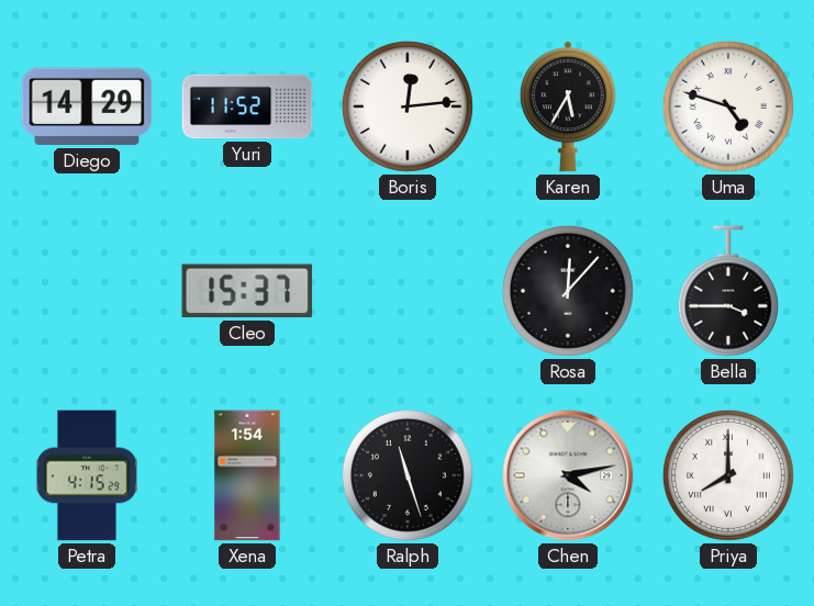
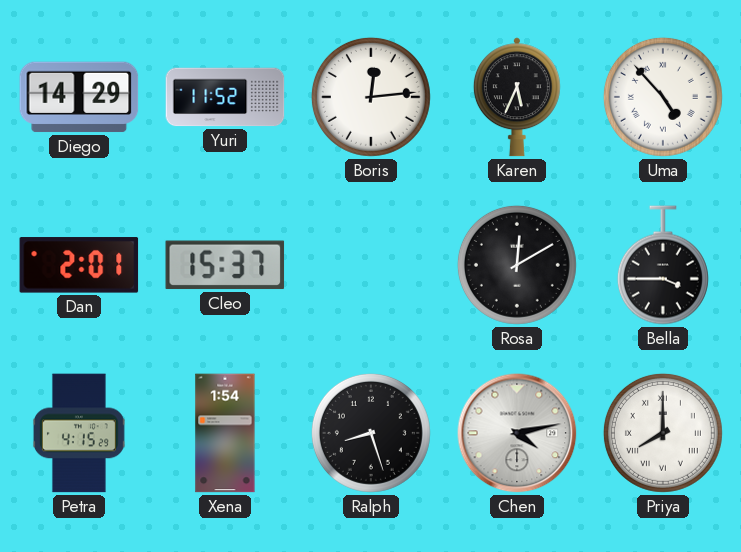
Karen: 5:35 -> 5:34
Uma: 4:48 -> 4:53
Dan: none -> 2:01
Rosa: 12:07 -> 12:10
Ralph: 11:27 -> 8:27
